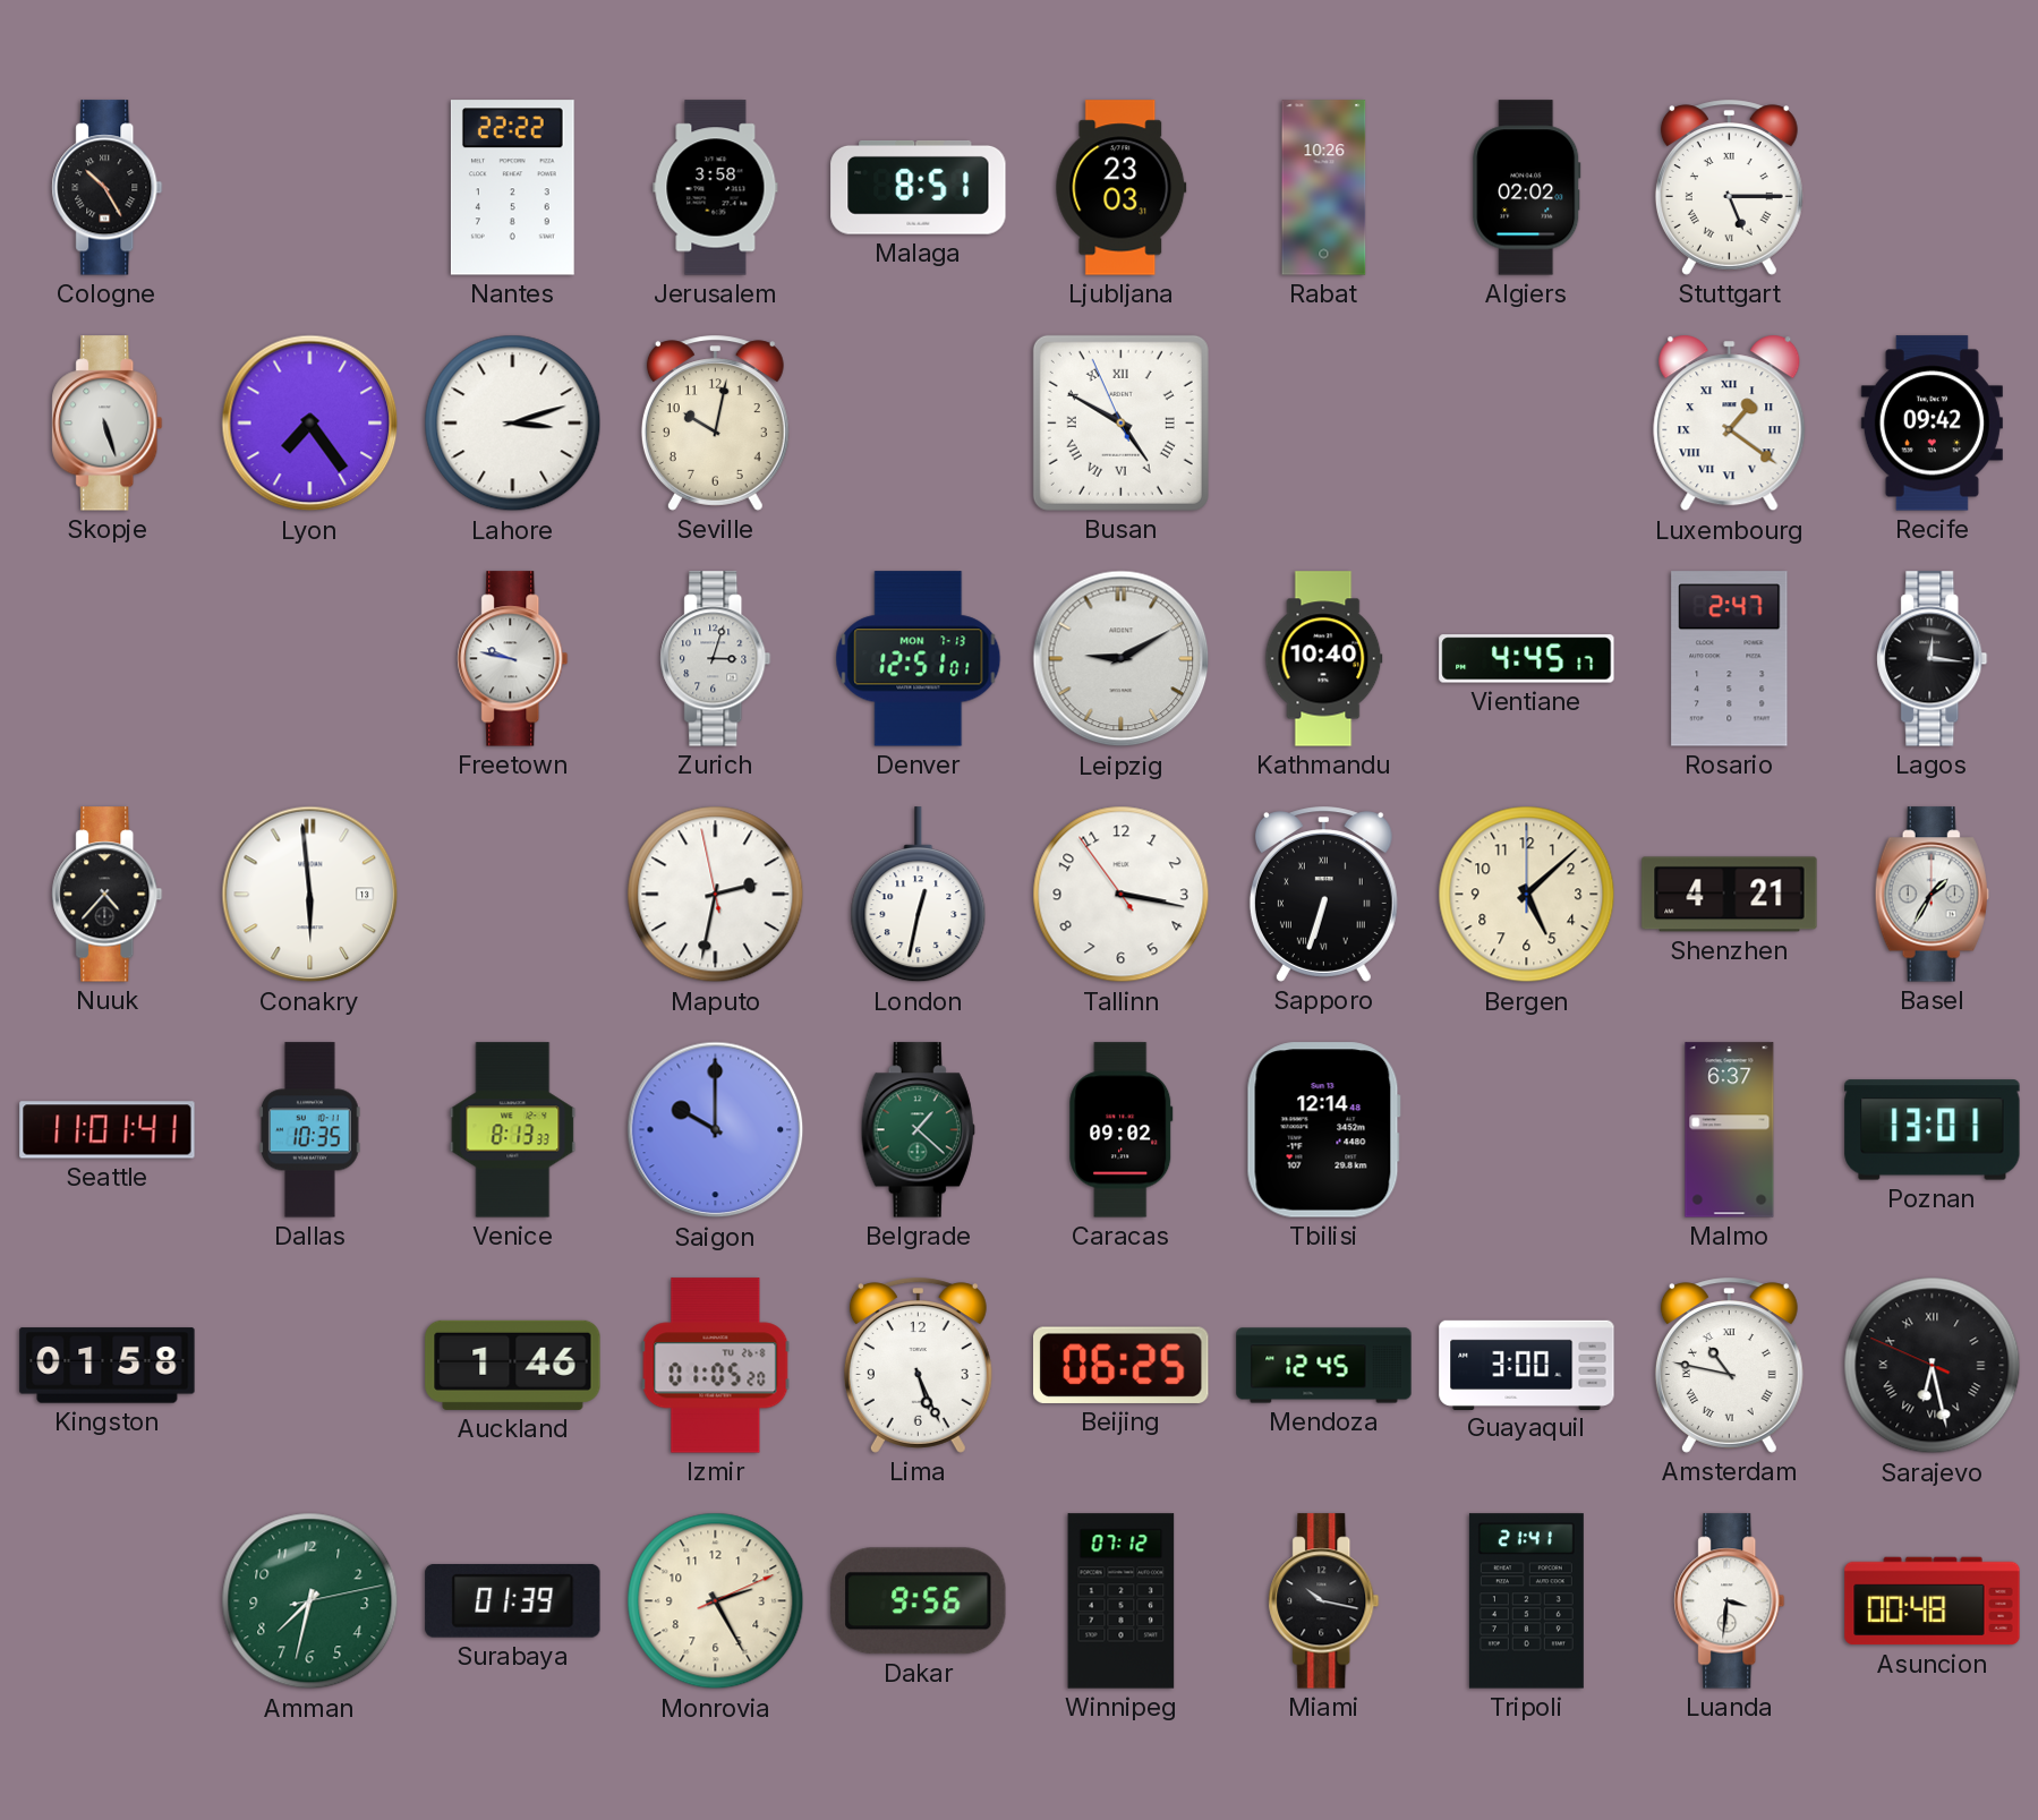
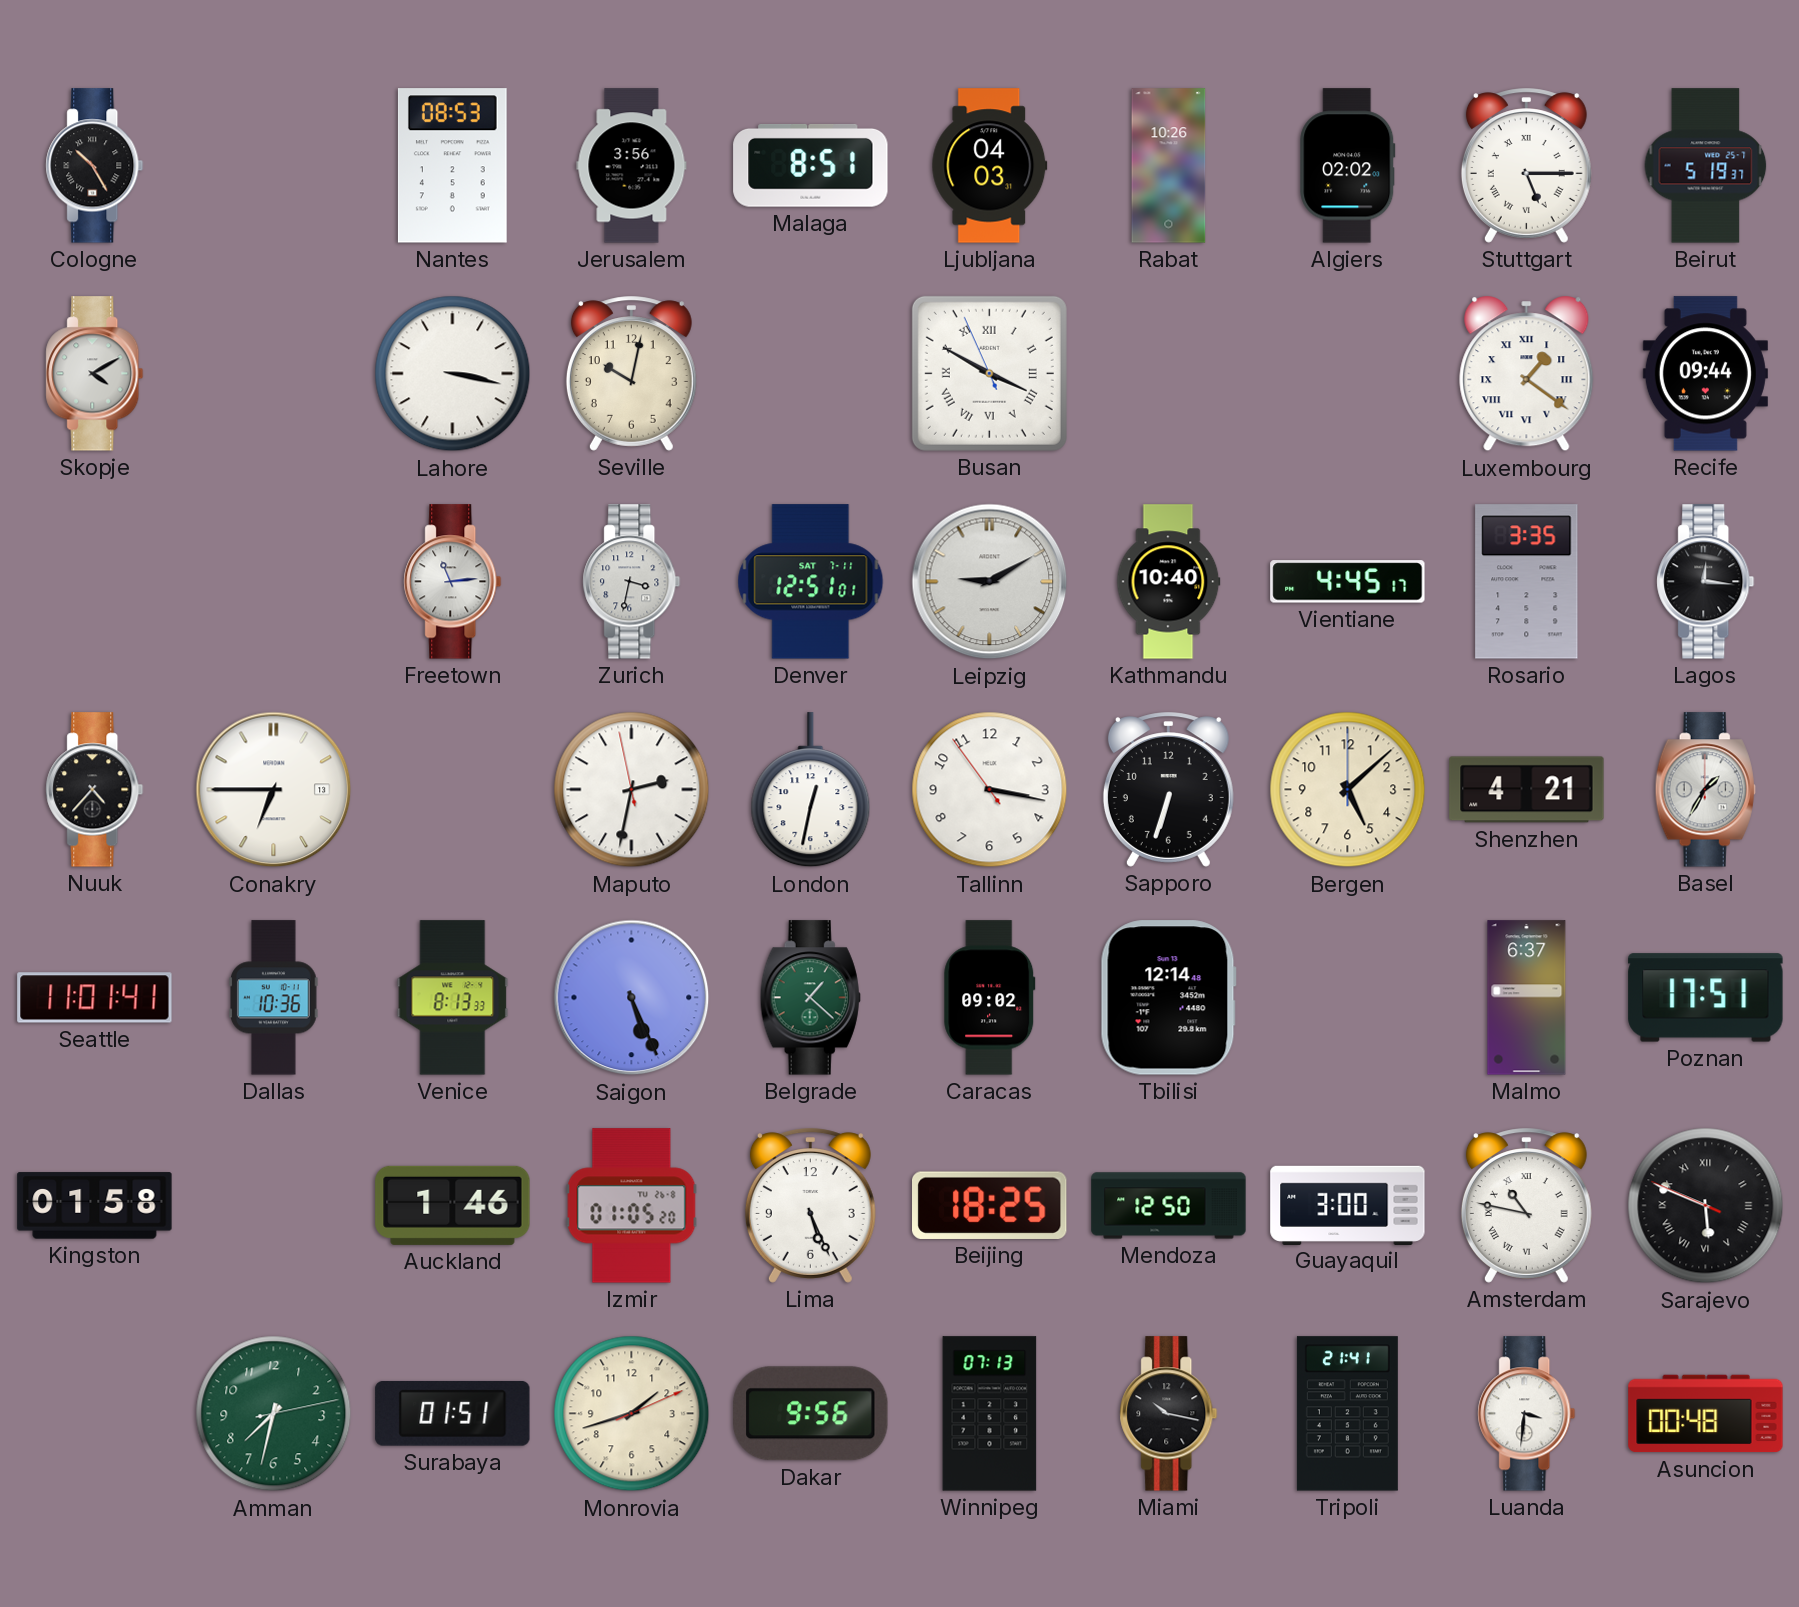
Nantes: 22:22 -> 08:53
Jerusalem: 3:58 -> 3:56
Ljubljana: 23:03 -> 04:03
Beirut: none -> 5:19
Skopje: 5:27 -> 4:10
Lyon: 7:24 -> none
Lahore: 3:12 -> 3:17
Busan: 4:49 -> 3:49
Recife: 09:42 -> 09:44
Freetown: 9:47 -> 11:14
Zurich: 3:03 -> 3:32
Denver date: MON 7-13 -> SAT 7-11
Rosario: 2:47 -> 3:35
Conakry: 5:59 -> 6:45
Sapporo numerals: Roman -> Arabic
Dallas: 10:35 -> 10:36
Saigon: 10:00 -> 5:26
Poznan: 13:01 -> 17:51
Beijing: 06:25 -> 18:25
Mendoza: 12:45 -> 12:50
Sarajevo: 6:27 -> 5:48
Surabaya: 01:39 -> 01:51
Monrovia: 2:25 -> 1:42
Winnipeg: 07:12 -> 07:13
